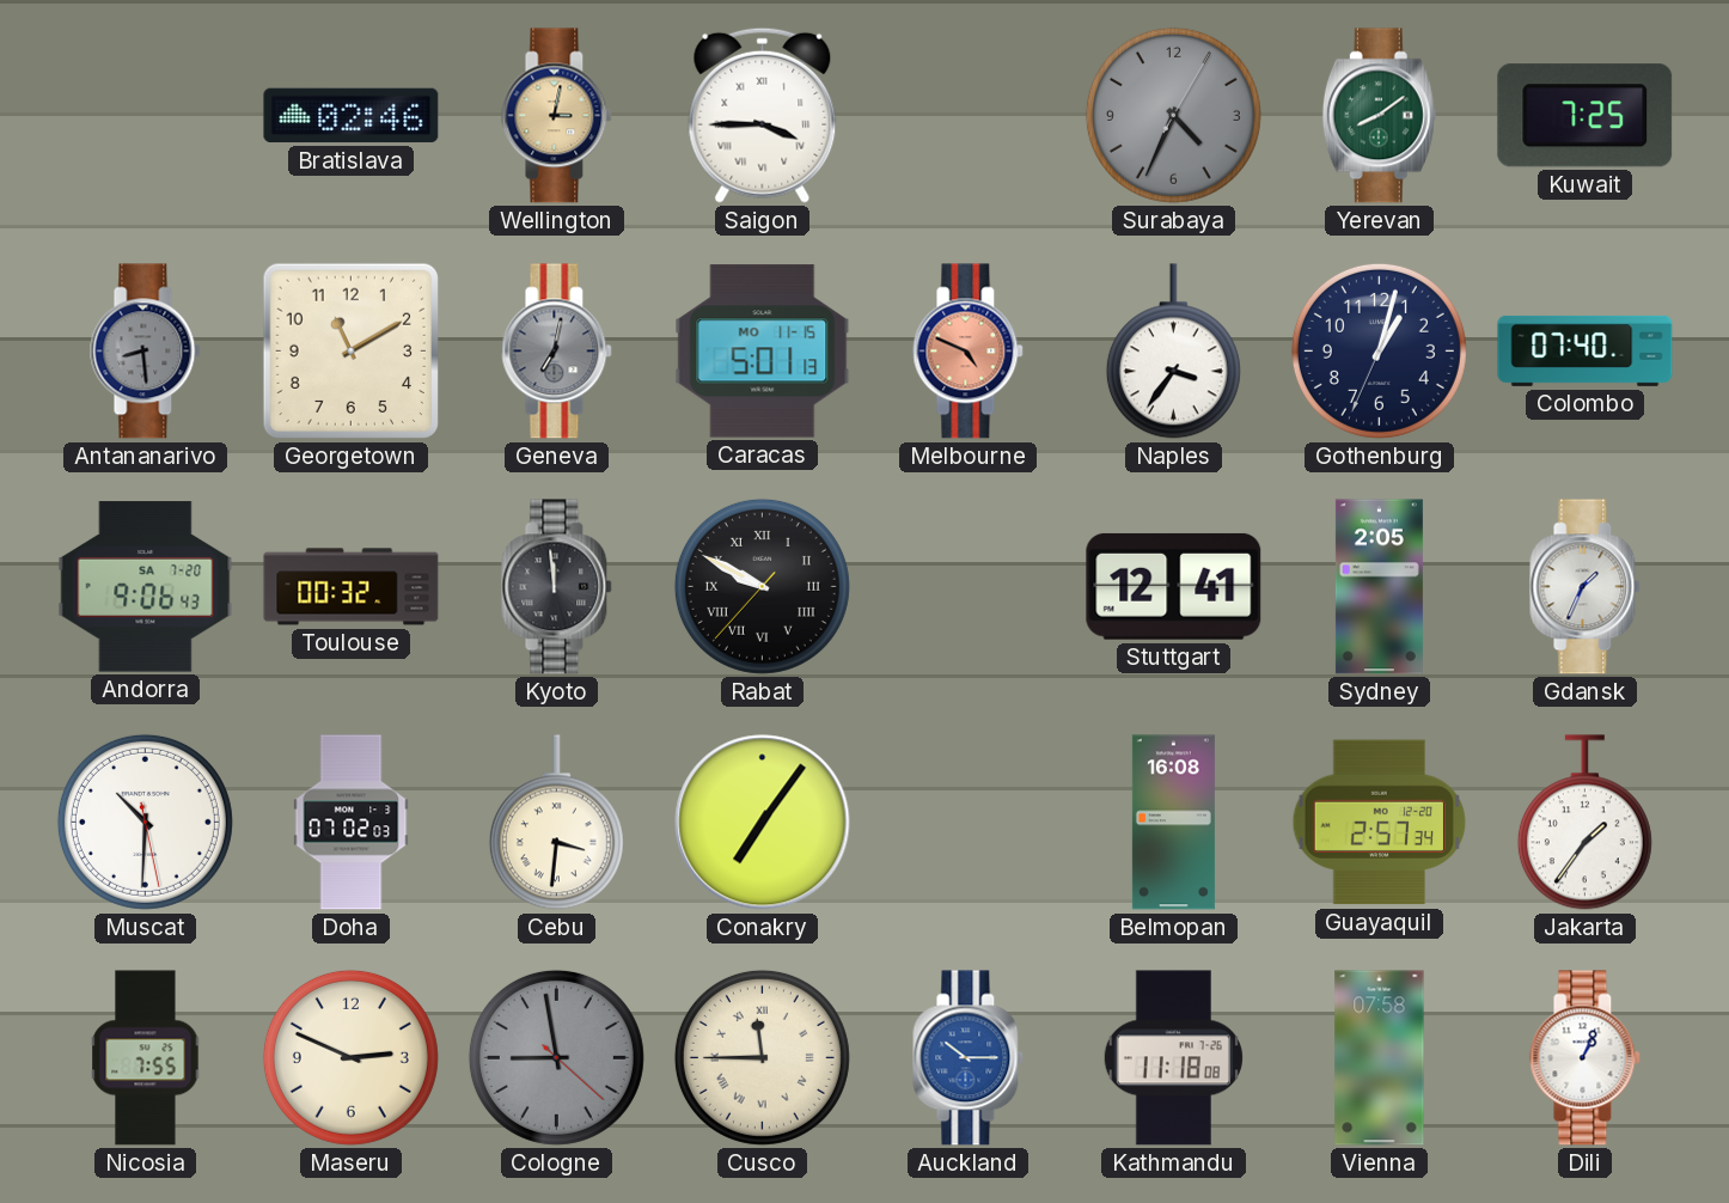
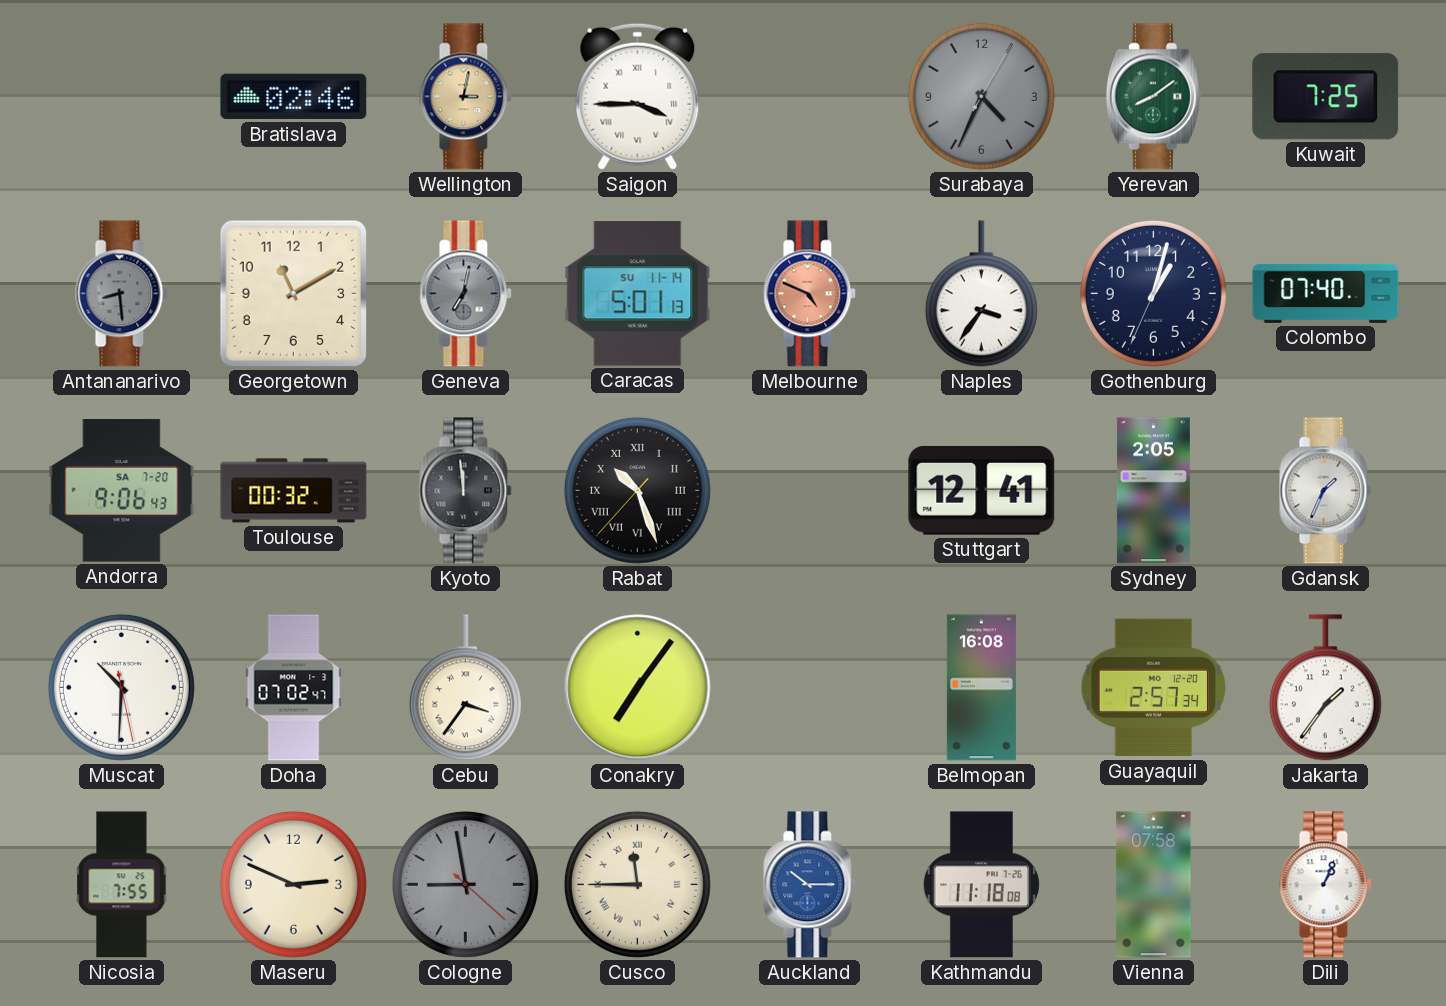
Caracas date: MO 11-15 -> SU 11-14
Rabat: 9:49 -> 10:26
Doha: 07:02:03 -> 07:02:47
Cebu: 3:31 -> 3:36
